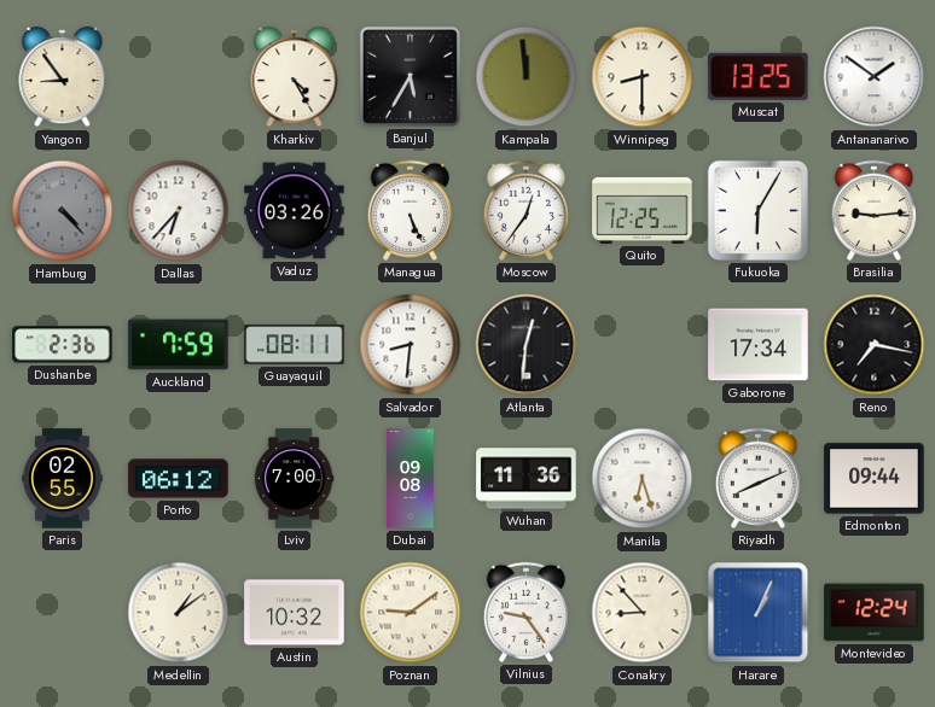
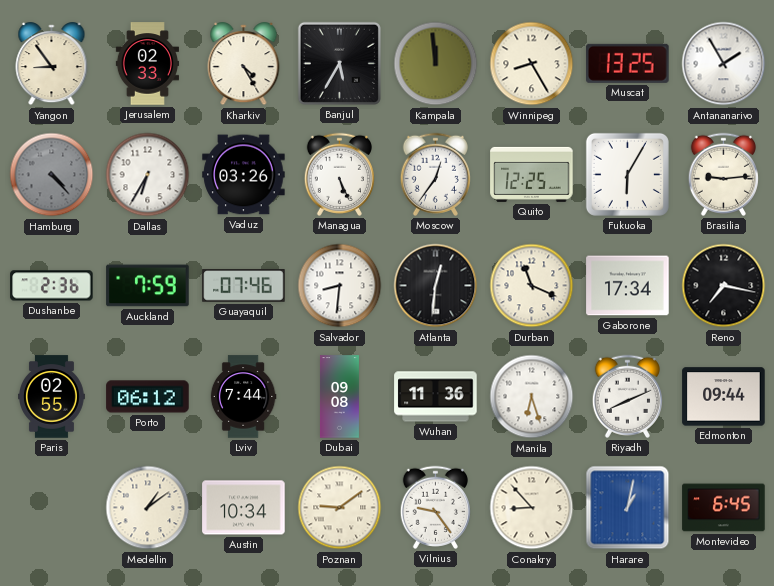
Jerusalem: none -> 02:33
Winnipeg: 8:30 -> 8:25
Antananarivo: 1:51 -> 1:55
Dallas: 6:37 -> 6:35
Guayaquil: 08:11 -> 07:46
Durban: none -> 11:19
Lviv: 7:00 -> 7:44
Austin: 10:32 -> 10:34
Harare: 1:04 -> 1:02
Montevideo: 12:24 -> 6:45
